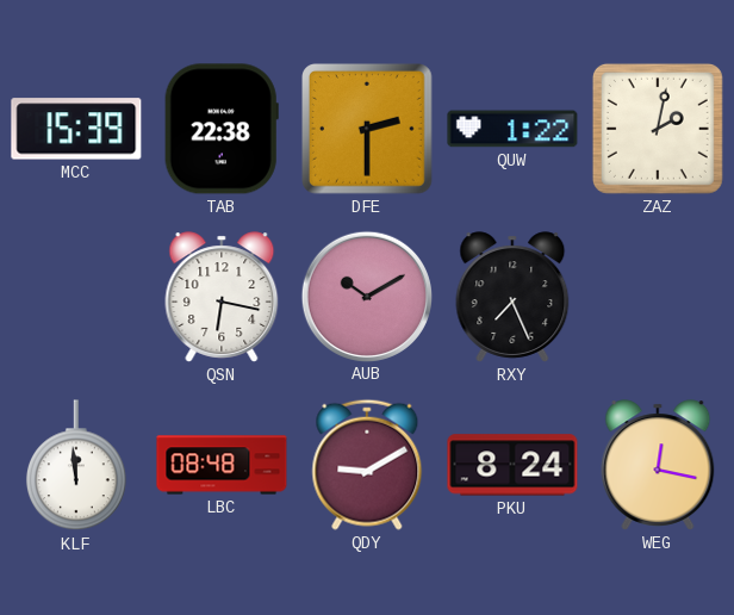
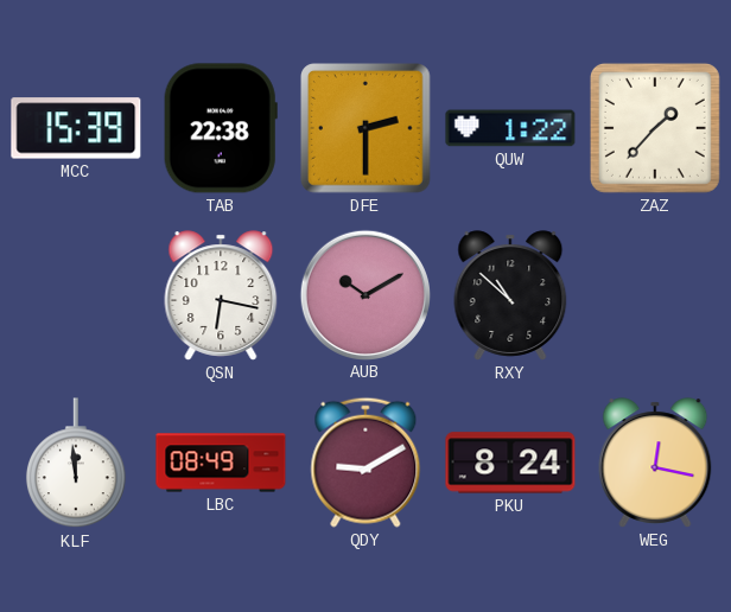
ZAZ: 2:02 -> 1:37
RXY: 7:26 -> 10:52
LBC: 08:48 -> 08:49
